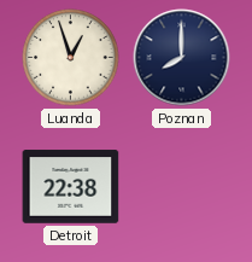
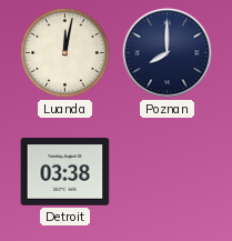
Luanda: 12:57 -> 12:02
Detroit: 22:38 -> 03:38
